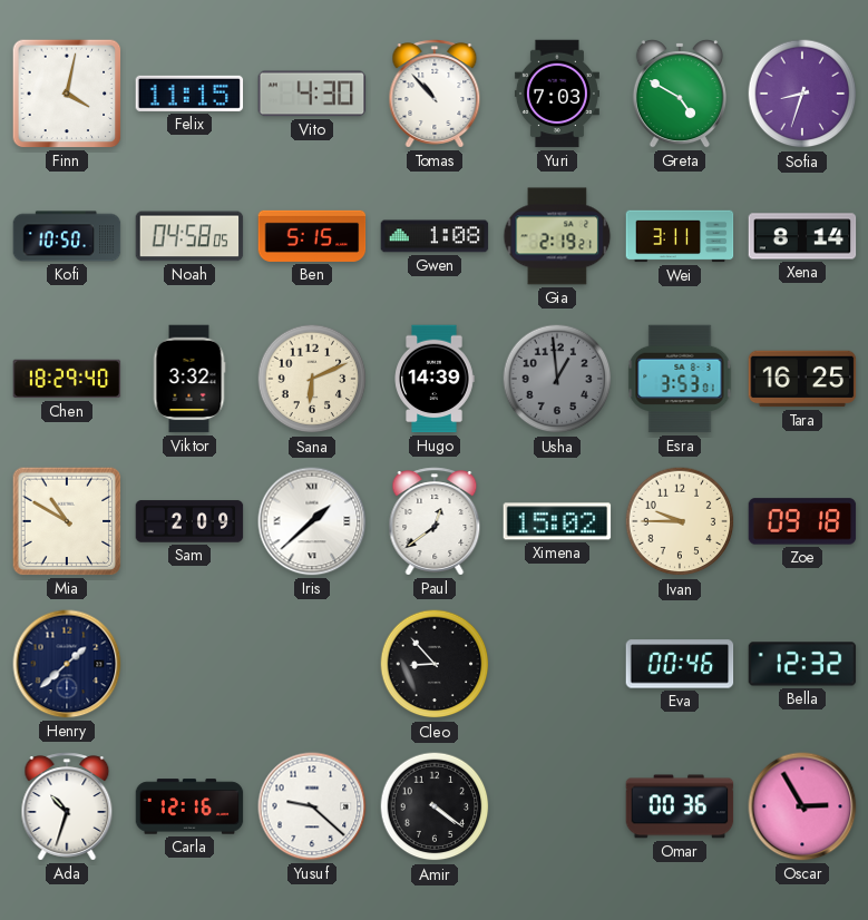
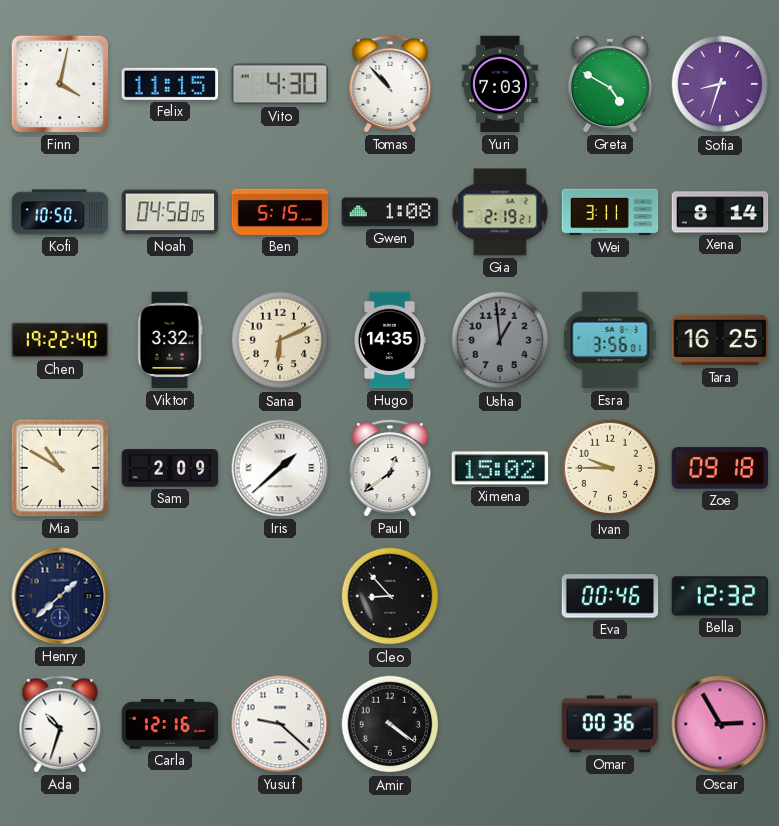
Chen: 18:29 -> 19:22
Hugo: 14:39 -> 14:35
Esra: 3:53 -> 3:56
